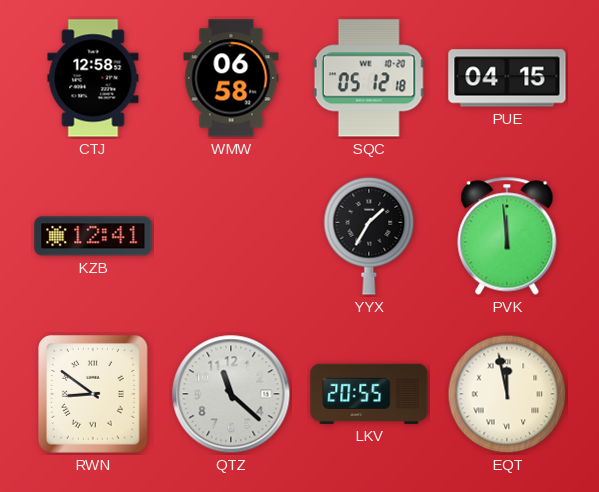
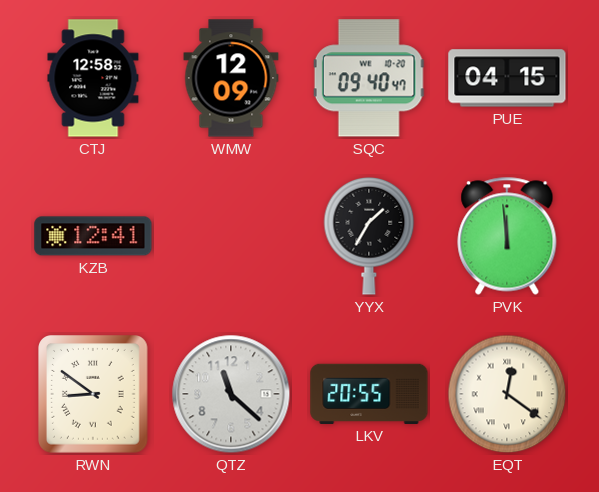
WMW: 06:58 -> 12:09
SQC: 05:12 -> 09:40
EQT: 11:58 -> 12:21
